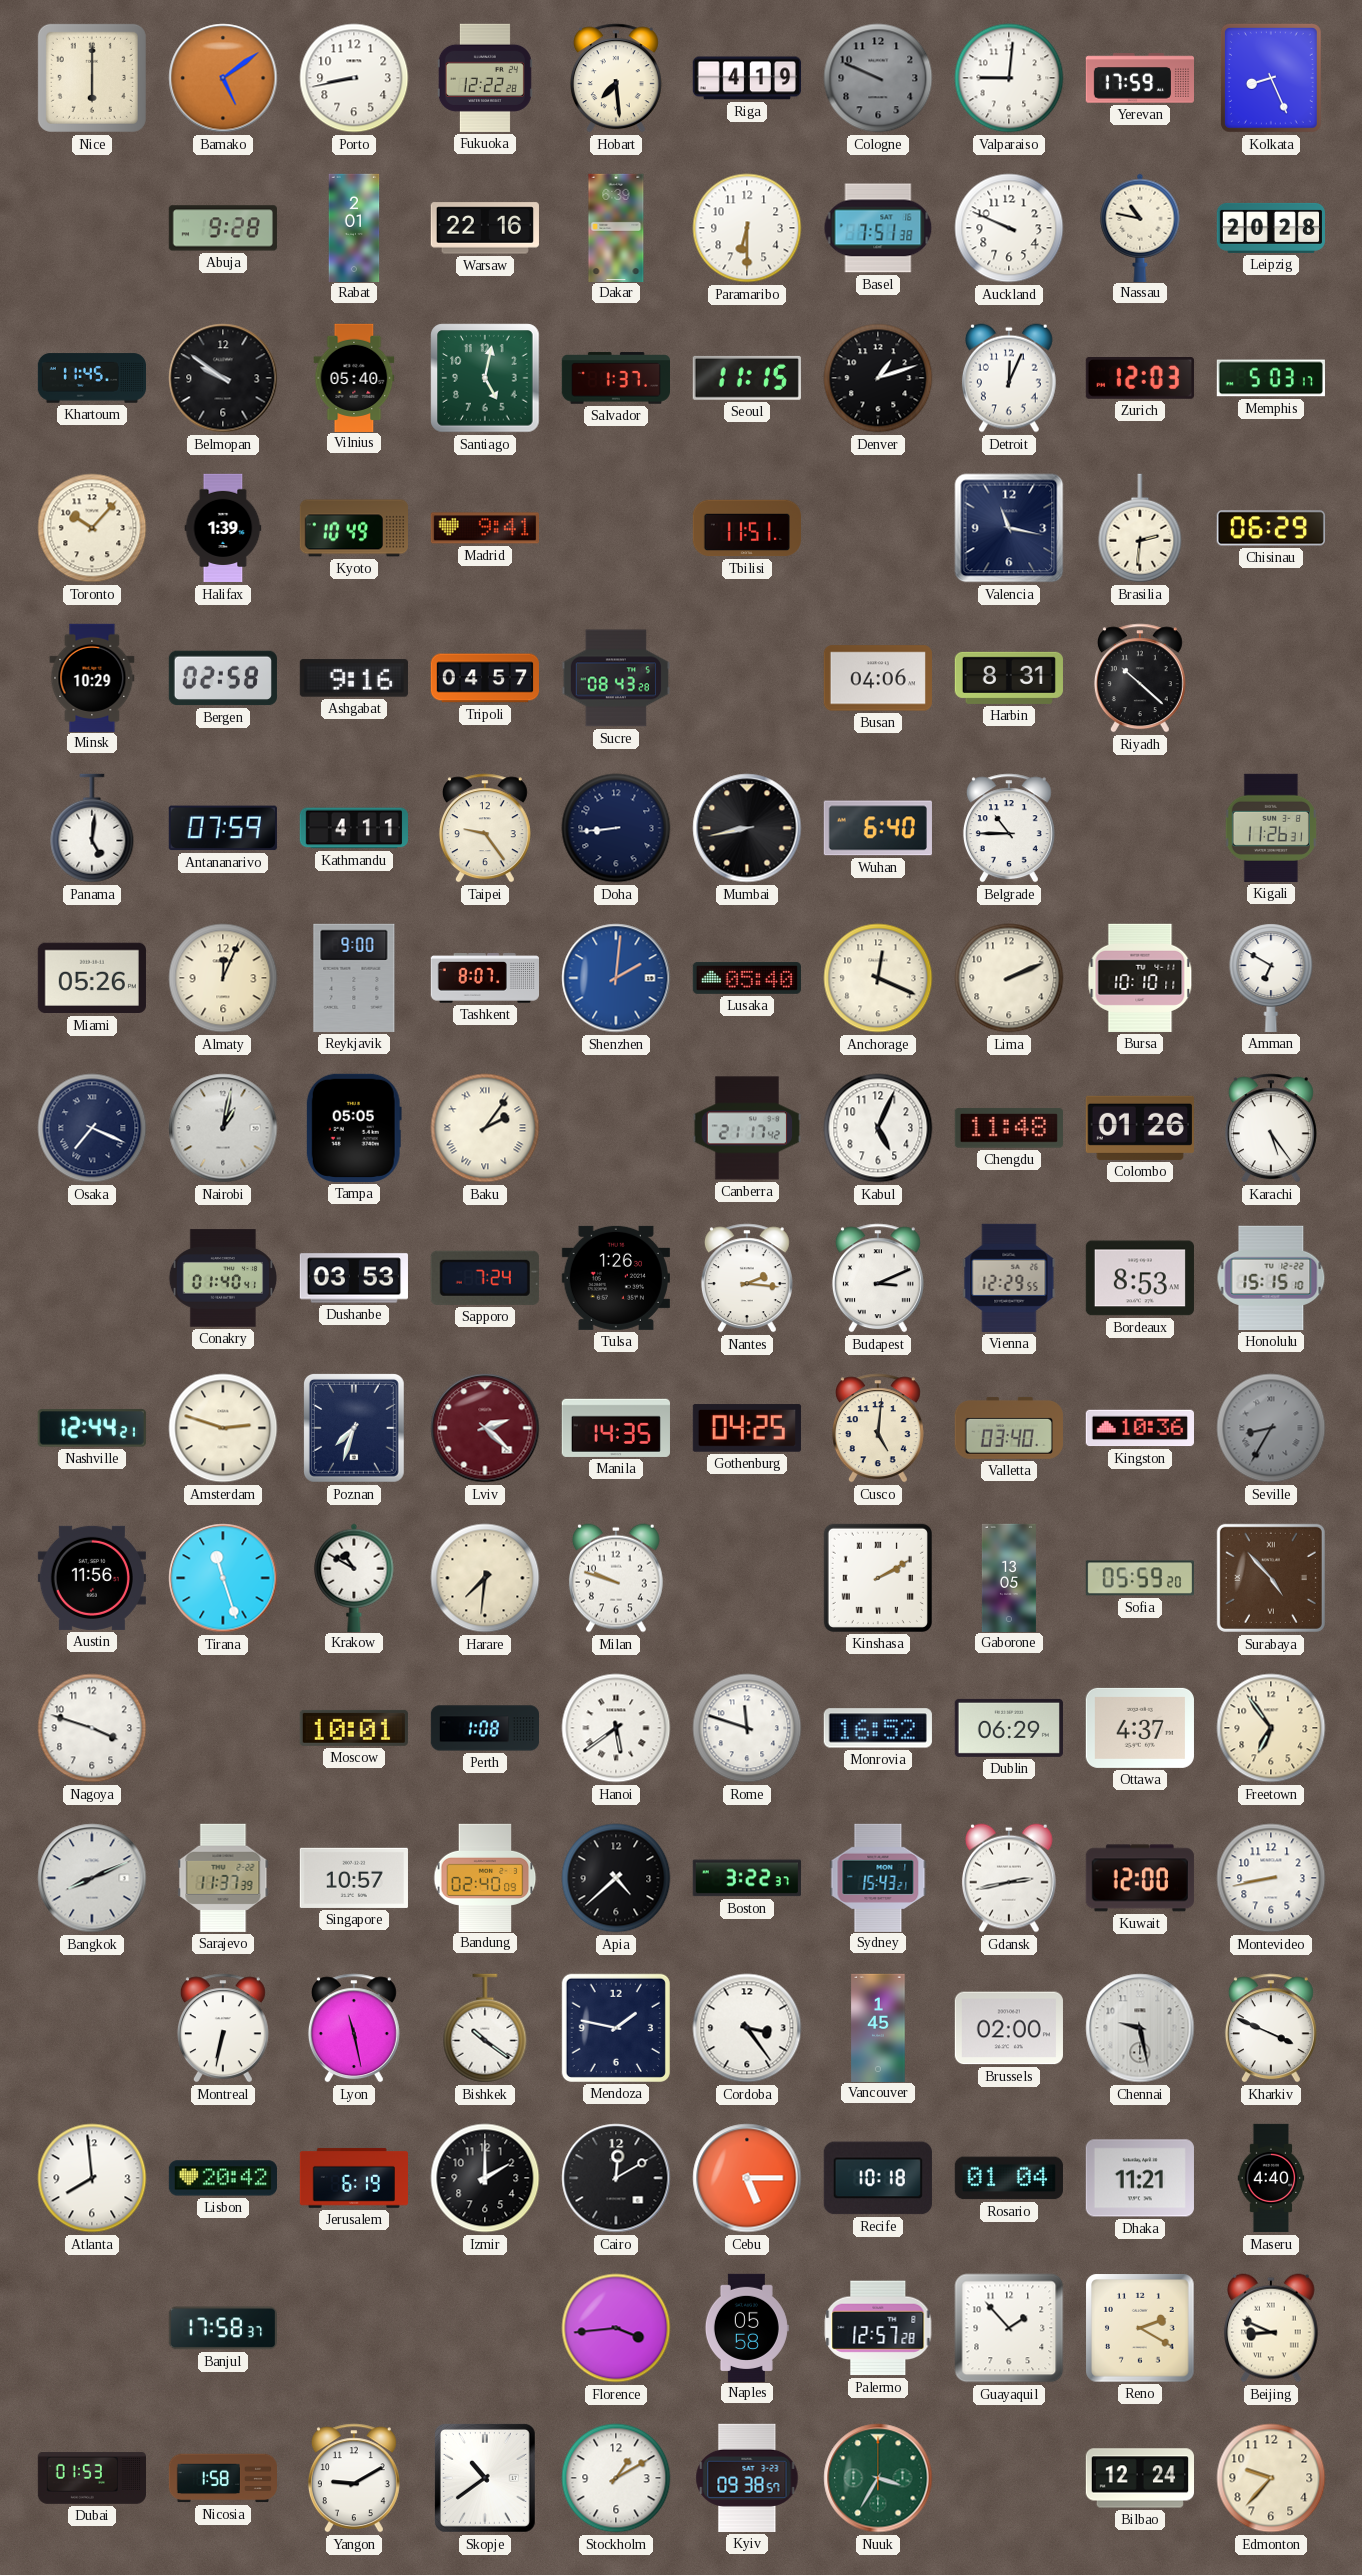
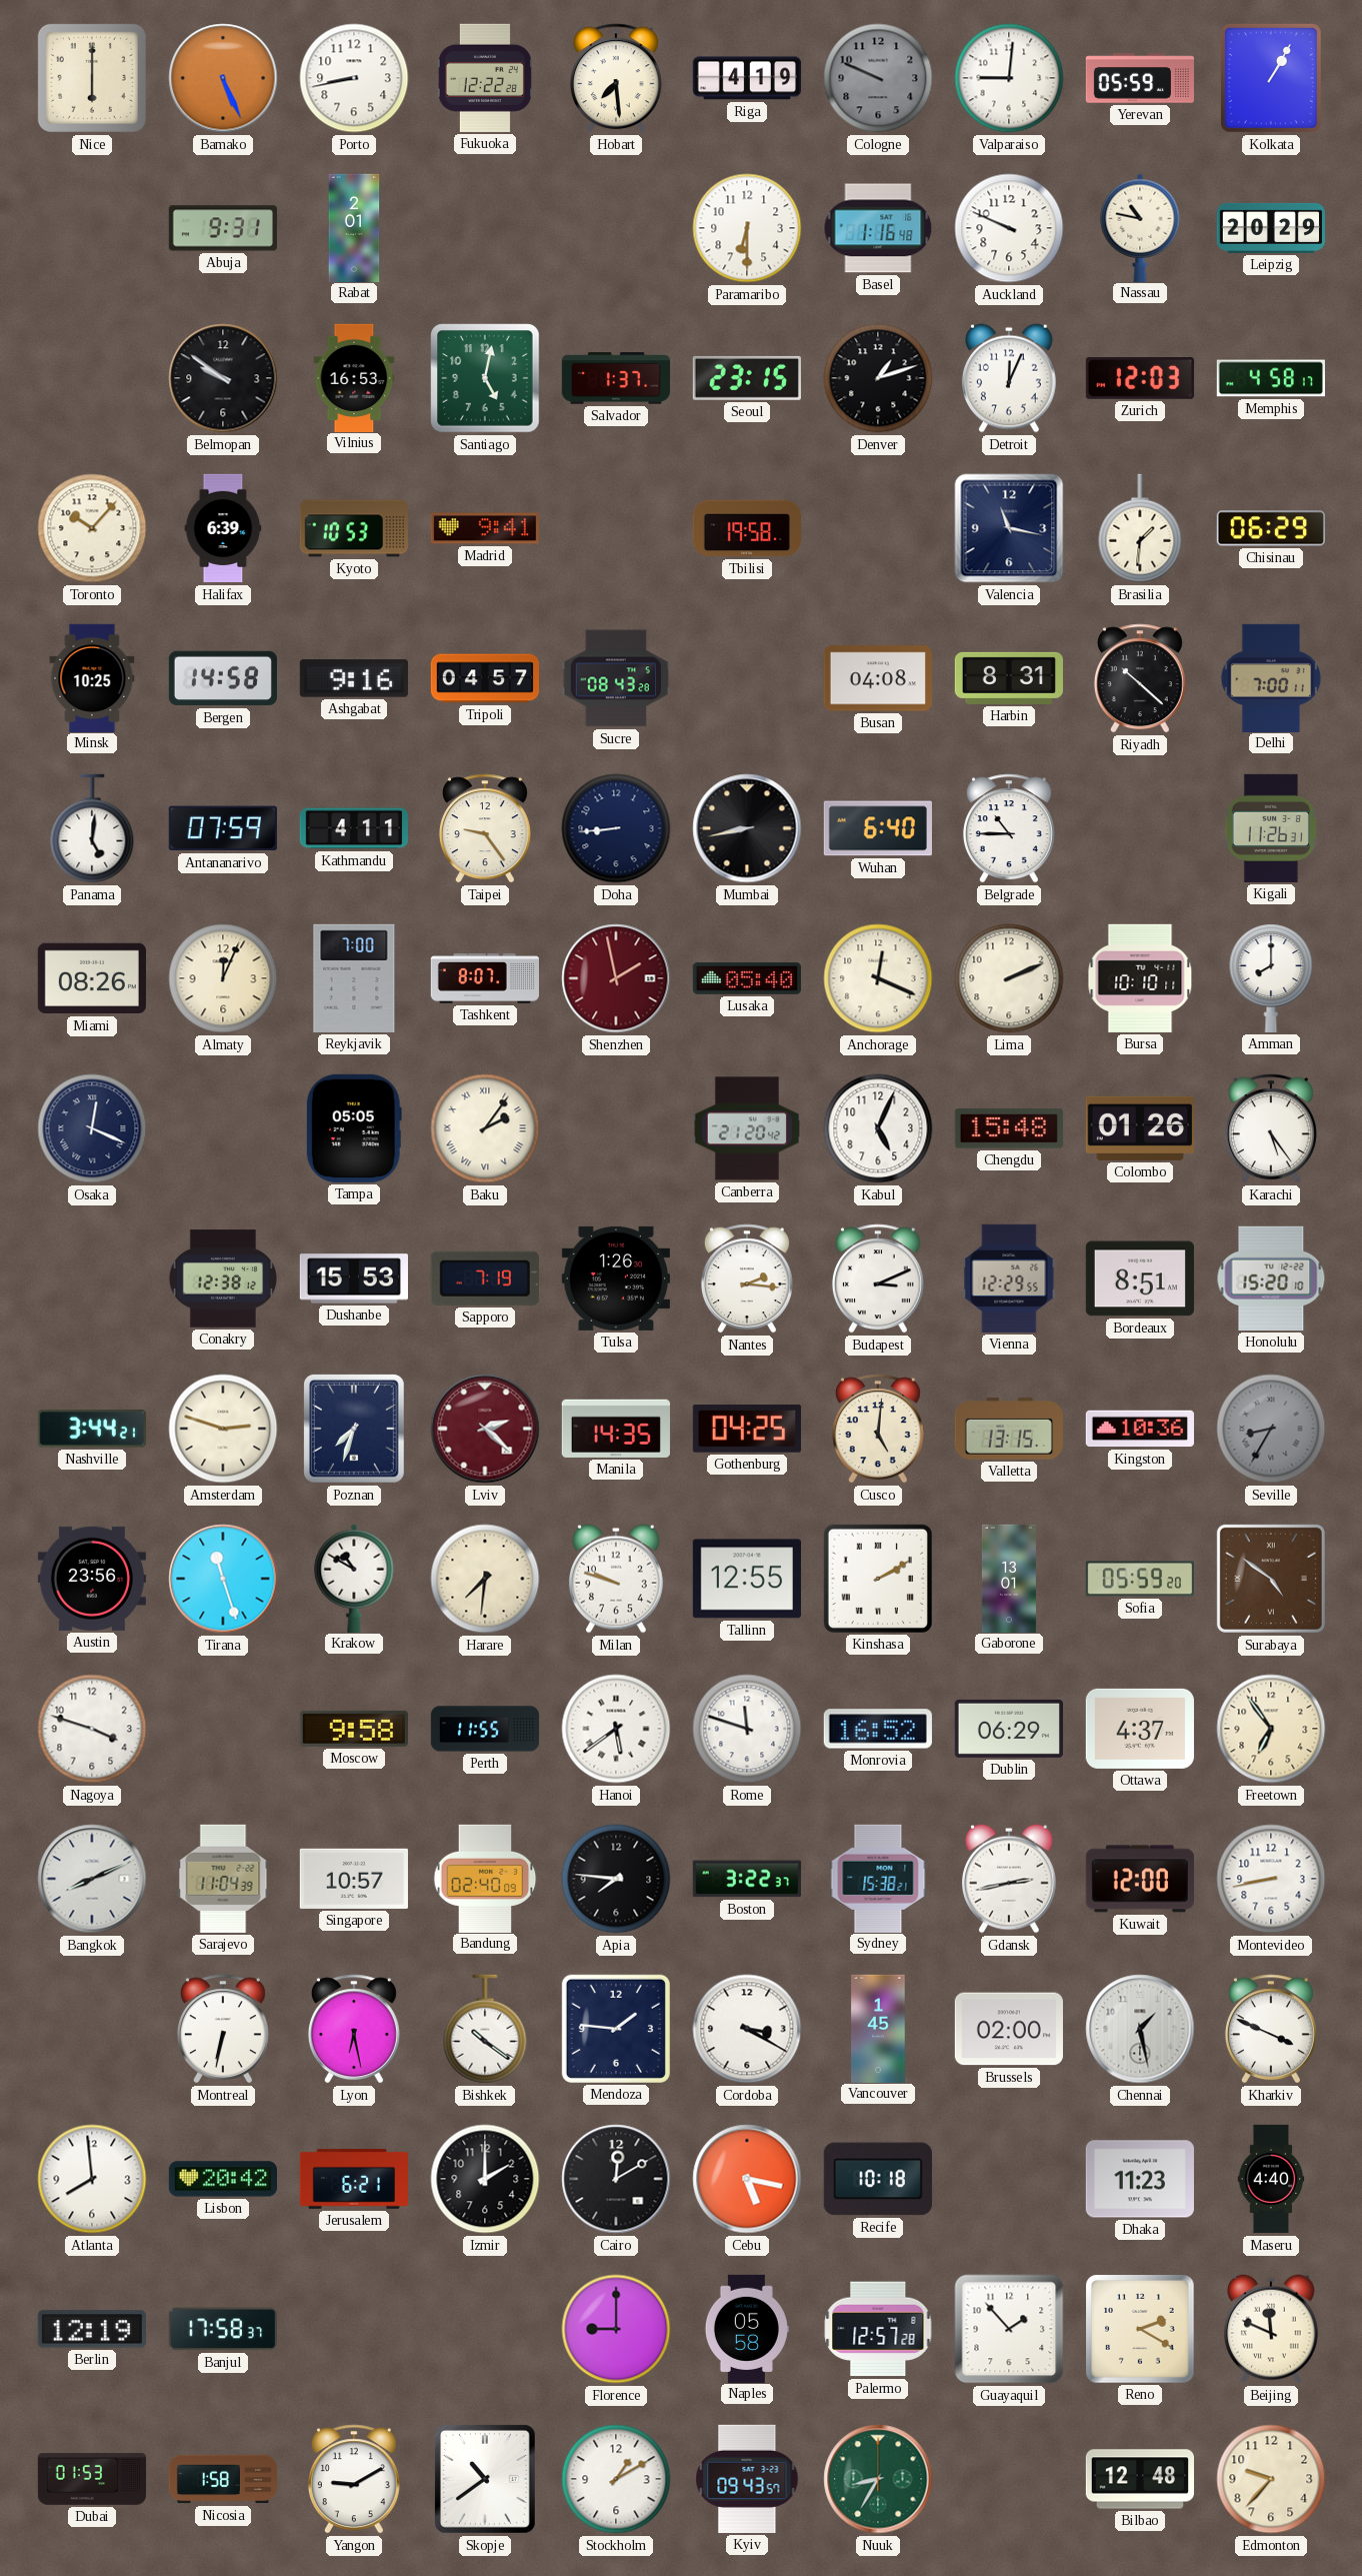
Bamako: 5:09 -> 5:26
Yerevan: 17:59 -> 05:59
Kolkata: 8:26 -> 1:05
Abuja: 9:28 -> 9:31
Warsaw: 22:16 -> none
Dakar: 6:39 -> none
Basel: 7:51 -> 1:16
Leipzig: 20:28 -> 20:29
Khartoum: 11:45 -> none
Vilnius: 05:40 -> 16:53
Seoul: 11:15 -> 23:15
Memphis: 5:03 -> 4:58
Halifax: 1:39 -> 6:39
Kyoto: 10:49 -> 10:53
Tbilisi: 11:51 -> 19:58
Brasilia: 2:31 -> 1:31
Minsk: 10:29 -> 10:25
Bergen: 02:58 -> 14:58
Busan: 04:06 -> 04:08
Delhi: none -> 7:00
Miami: 05:26 -> 08:26
Reykjavik: 9:00 -> 7:00
Shenzhen: 2:01 -> 1:58
Shenzhen dial: blue -> burgundy
Amman: 6:50 -> 8:00
Osaka: 7:19 -> 12:19
Nairobi: 1:02 -> none
Canberra: 21:17 -> 21:20
Chengdu: 11:48 -> 15:48
Conakry: 01:40 -> 12:38
Dushanbe: 03:53 -> 15:53
Sapporo: 7:24 -> 7:19
Bordeaux: 8:53 -> 8:51
Honolulu: 15:15 -> 15:20
Nashville: 12:44 -> 3:44
Valletta: 03:40 -> 13:15
Austin: 11:56 -> 23:56
Tallinn: none -> 12:55
Gaborone: 13:05 -> 13:01
Surabaya: 4:53 -> 4:51
Moscow: 10:01 -> 9:58
Perth: 1:08 -> 11:55
Sarajevo: 11:37 -> 11:04
Apia: 4:38 -> 7:46
Sydney: 15:43 -> 15:38
Lyon: 11:28 -> 6:28
Mendoza: 1:47 -> 1:46
Cordoba: 3:24 -> 3:20
Chennai: 9:28 -> 1:28
Jerusalem: 6:19 -> 6:21
Cebu: 5:15 -> 5:17
Rosario: 01:04 -> none
Dhaka: 11:21 -> 11:23
Berlin: none -> 12:19
Florence: 3:44 -> 9:00
Beijing: 8:49 -> 11:49
Kyiv: 09:38 -> 09:43
Nuuk: 3:35 -> 8:35
Bilbao: 12:24 -> 12:48
